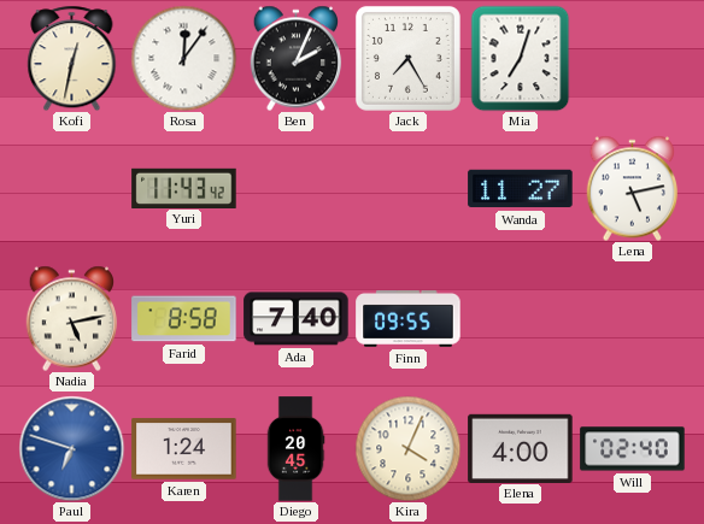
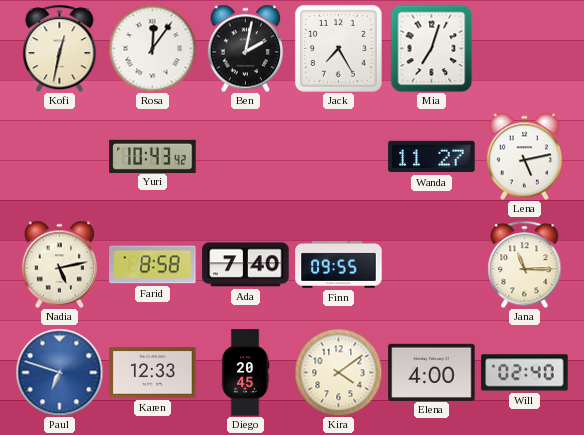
Ben: 2:04 -> 2:02
Yuri: 11:43 -> 10:43
Jana: none -> 11:15
Karen: 1:24 -> 12:33
Kira: 4:04 -> 4:09
